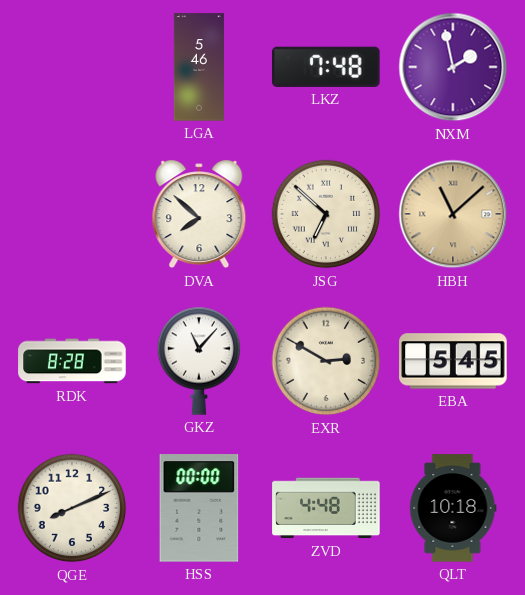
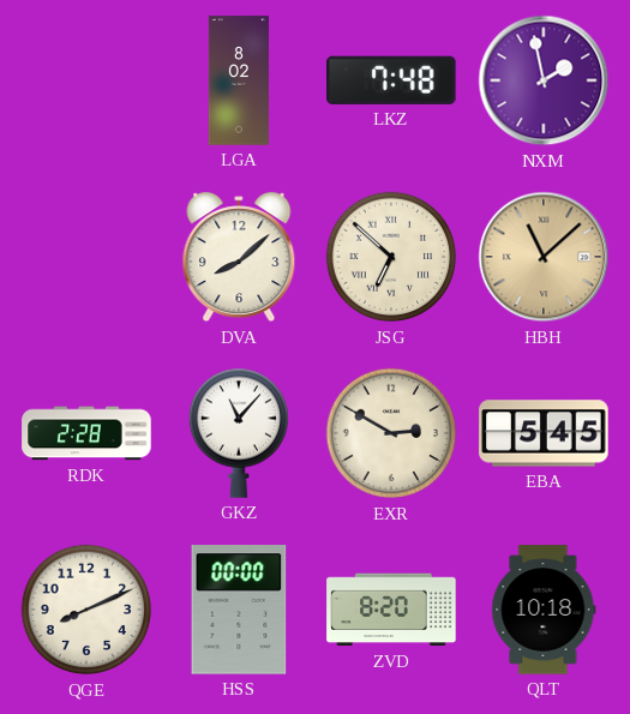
LGA: 5:46 -> 8:02
DVA: 7:52 -> 8:08
RDK: 8:28 -> 2:28
ZVD: 4:48 -> 8:20
